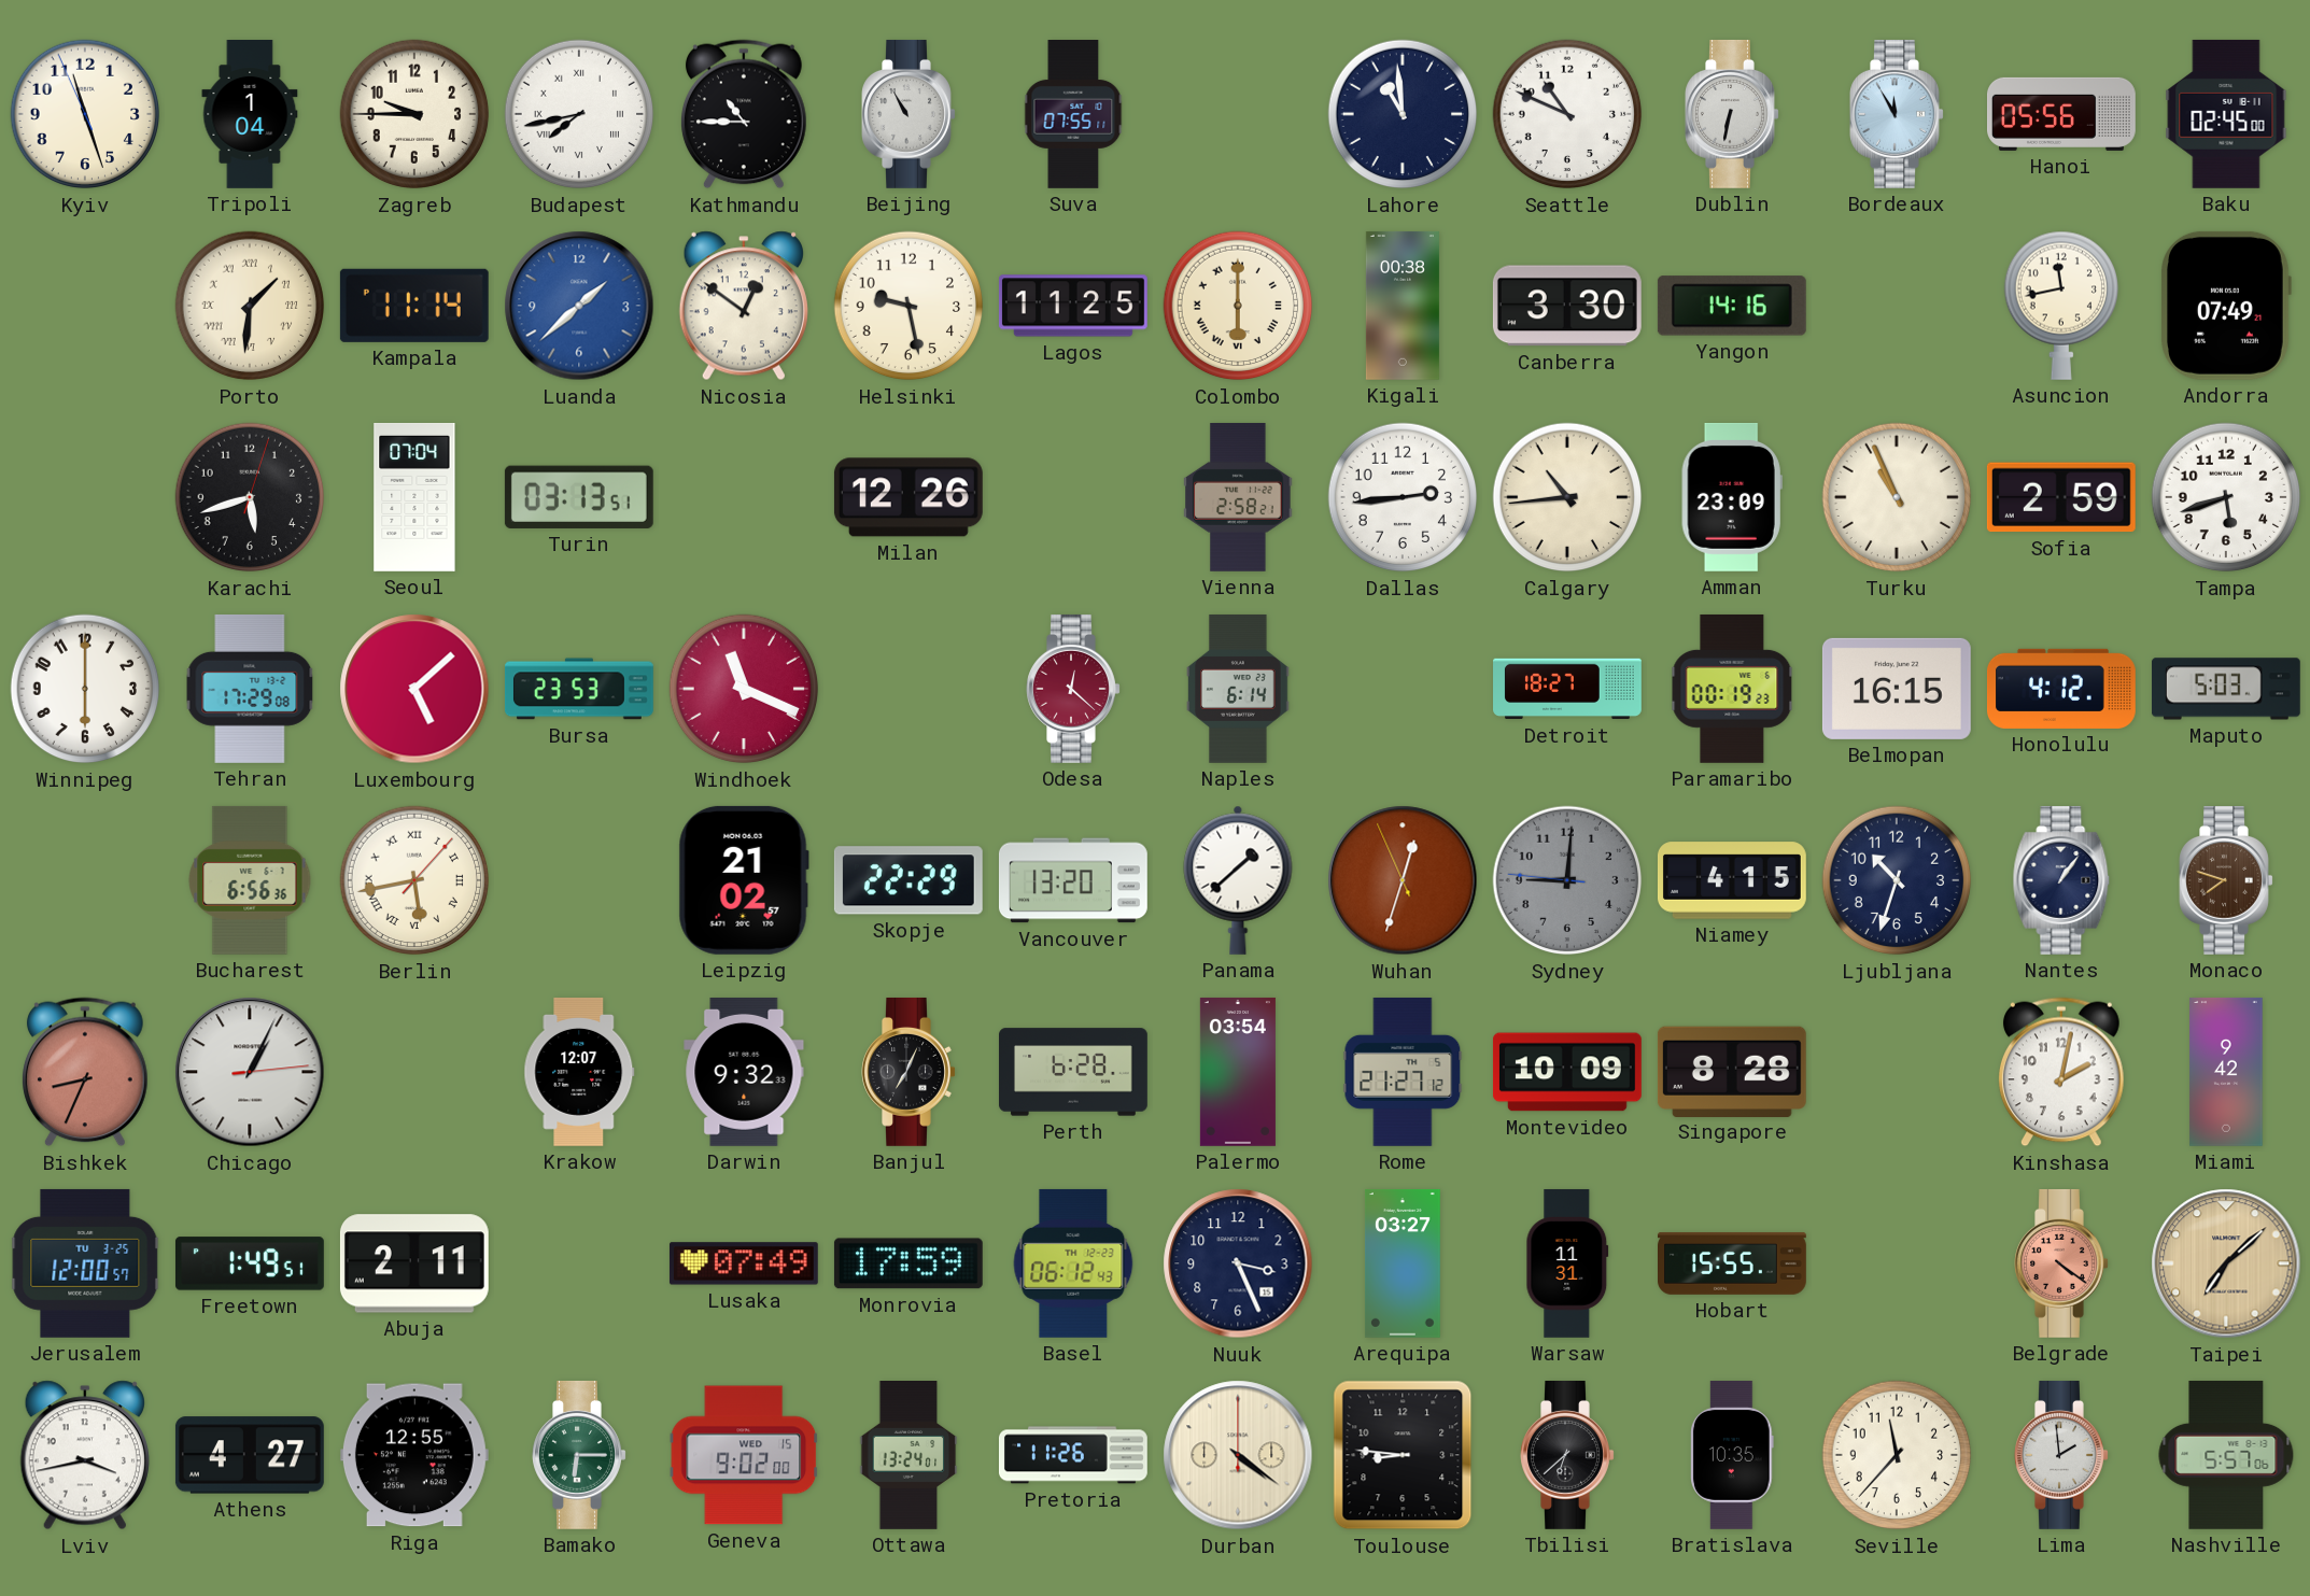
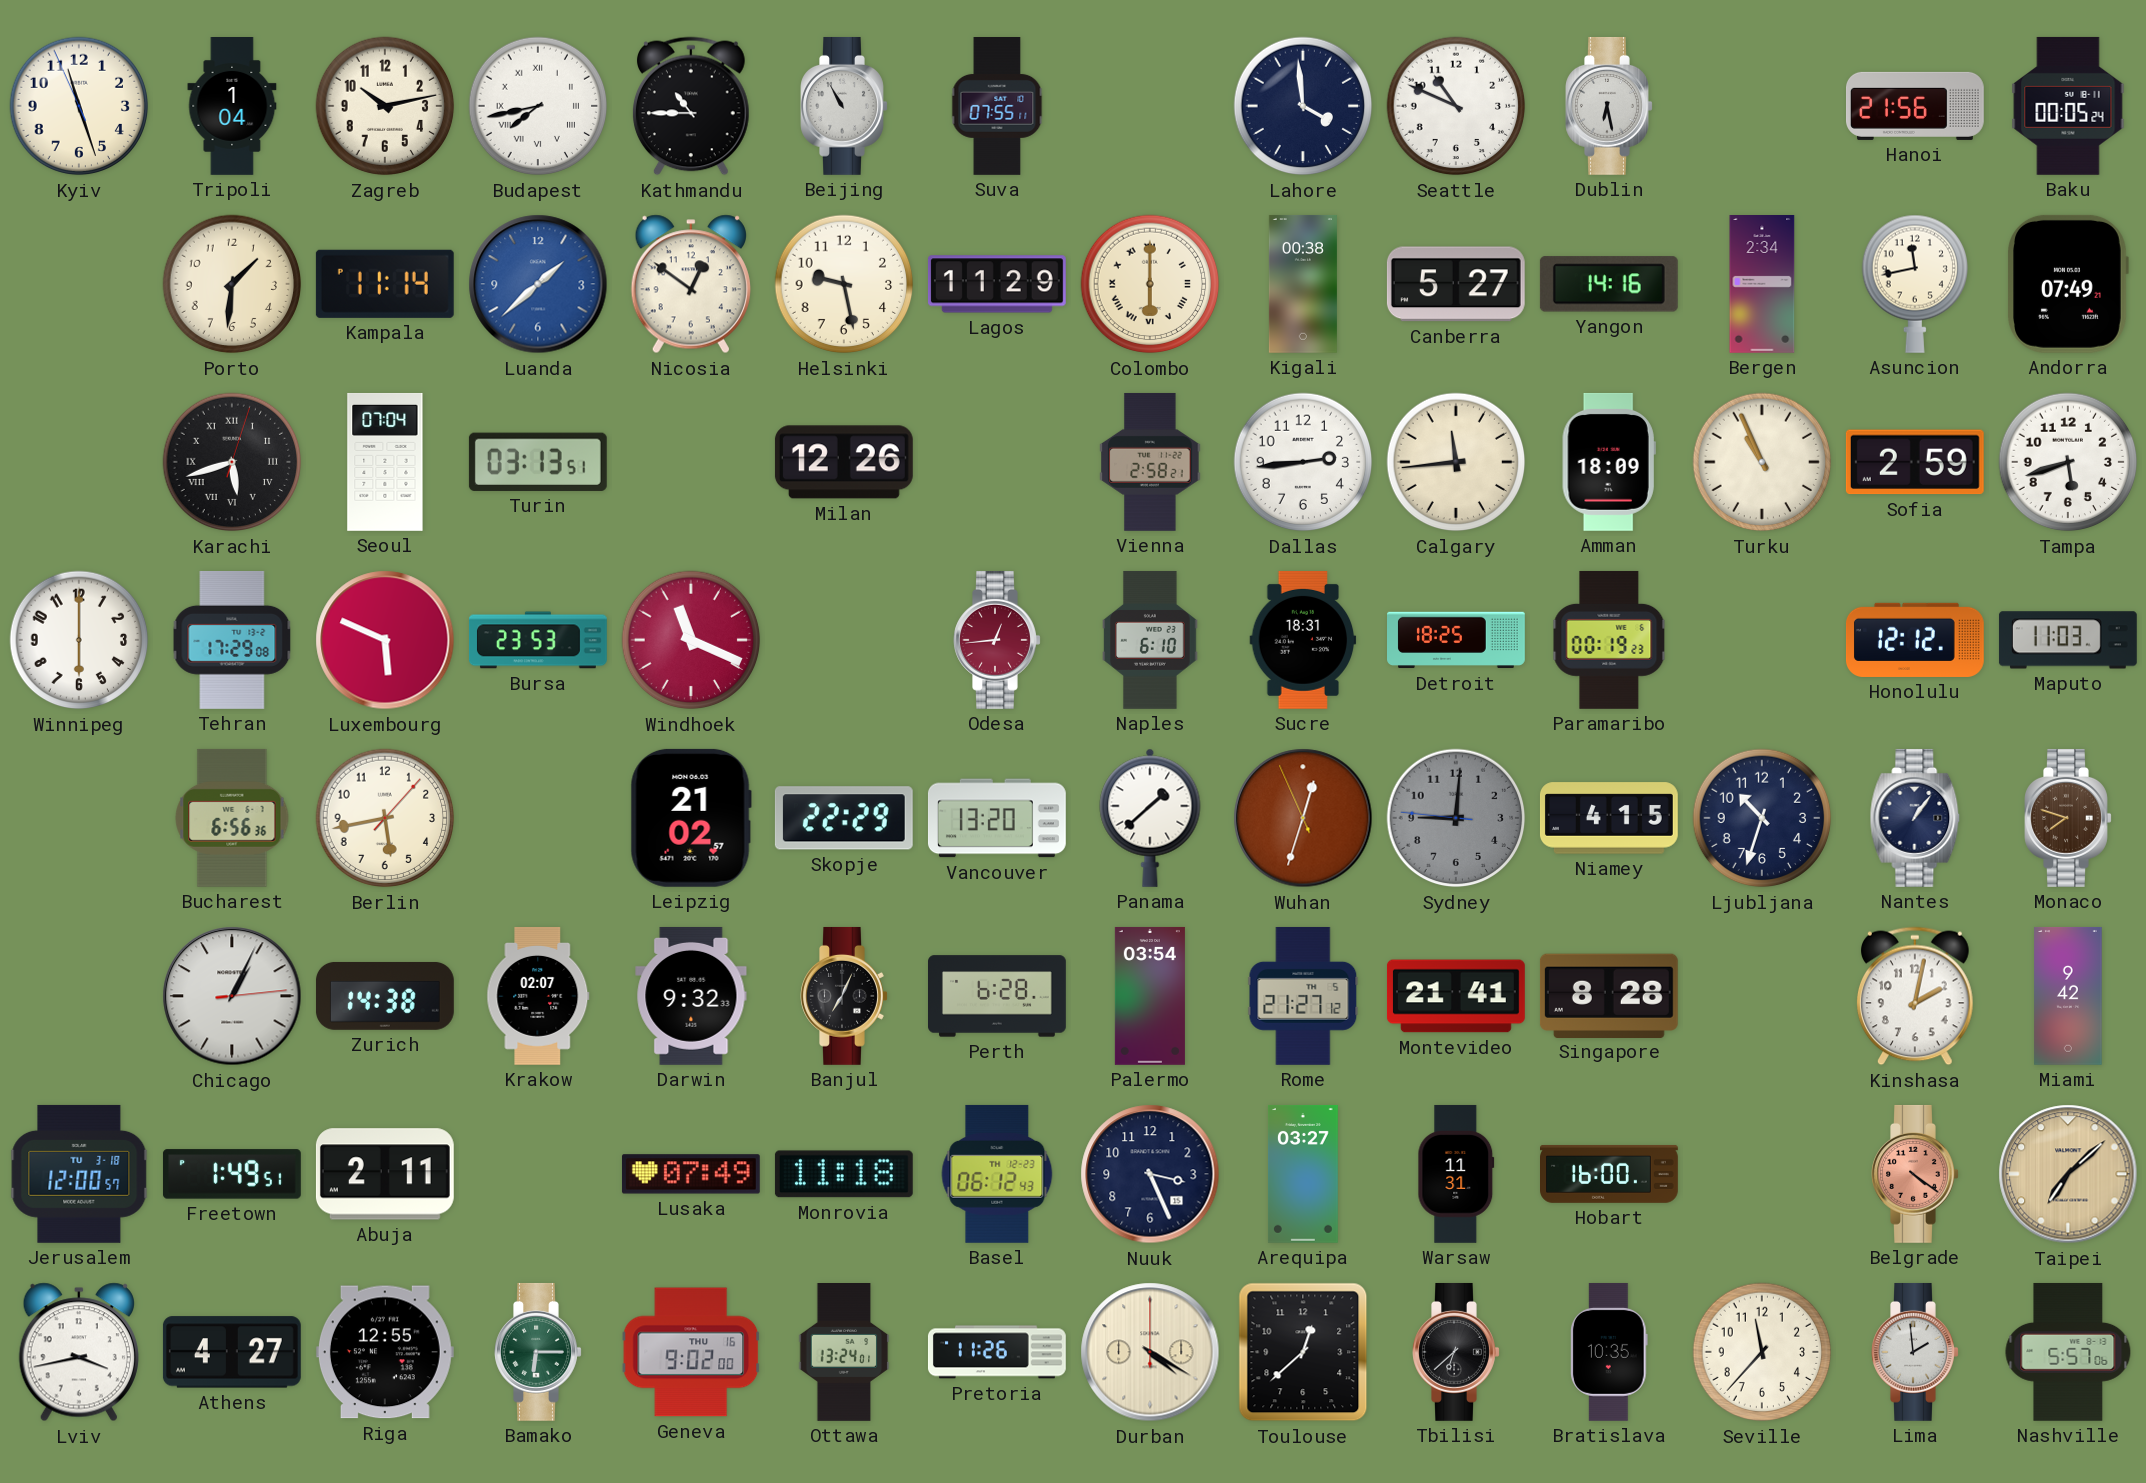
Zagreb: 9:45 -> 10:13
Lahore: 10:59 -> 3:59
Dublin: 6:32 -> 6:28
Bordeaux: 11:55 -> none
Hanoi: 05:56 -> 21:56
Baku: 02:45 -> 00:05
Porto numerals: Roman -> Arabic
Lagos: 11:25 -> 11:29
Canberra: 3:30 -> 5:27
Bergen: none -> 2:34
Karachi numerals: Arabic -> Roman
Calgary: 10:44 -> 11:44
Amman: 23:09 -> 18:09
Luxembourg: 5:08 -> 5:49
Odesa: 12:22 -> 12:44
Naples: 6:14 -> 6:10
Sucre: none -> 18:31
Detroit: 18:27 -> 18:25
Belmopan: 16:15 -> none
Honolulu: 4:12 -> 12:12
Maputo: 5:03 -> 11:03
Berlin numerals: Roman -> Arabic
Bishkek: 8:34 -> none
Zurich: none -> 14:38
Krakow: 12:07 -> 02:07
Montevideo: 10:09 -> 21:41
Jerusalem date: TU 3-25 -> TU 3-18
Monrovia: 17:59 -> 11:18
Hobart: 15:55 -> 16:00
Geneva date: WED 15 -> THU 16
Durban: 4:21 -> 4:20
Toulouse: 8:46 -> 12:38
